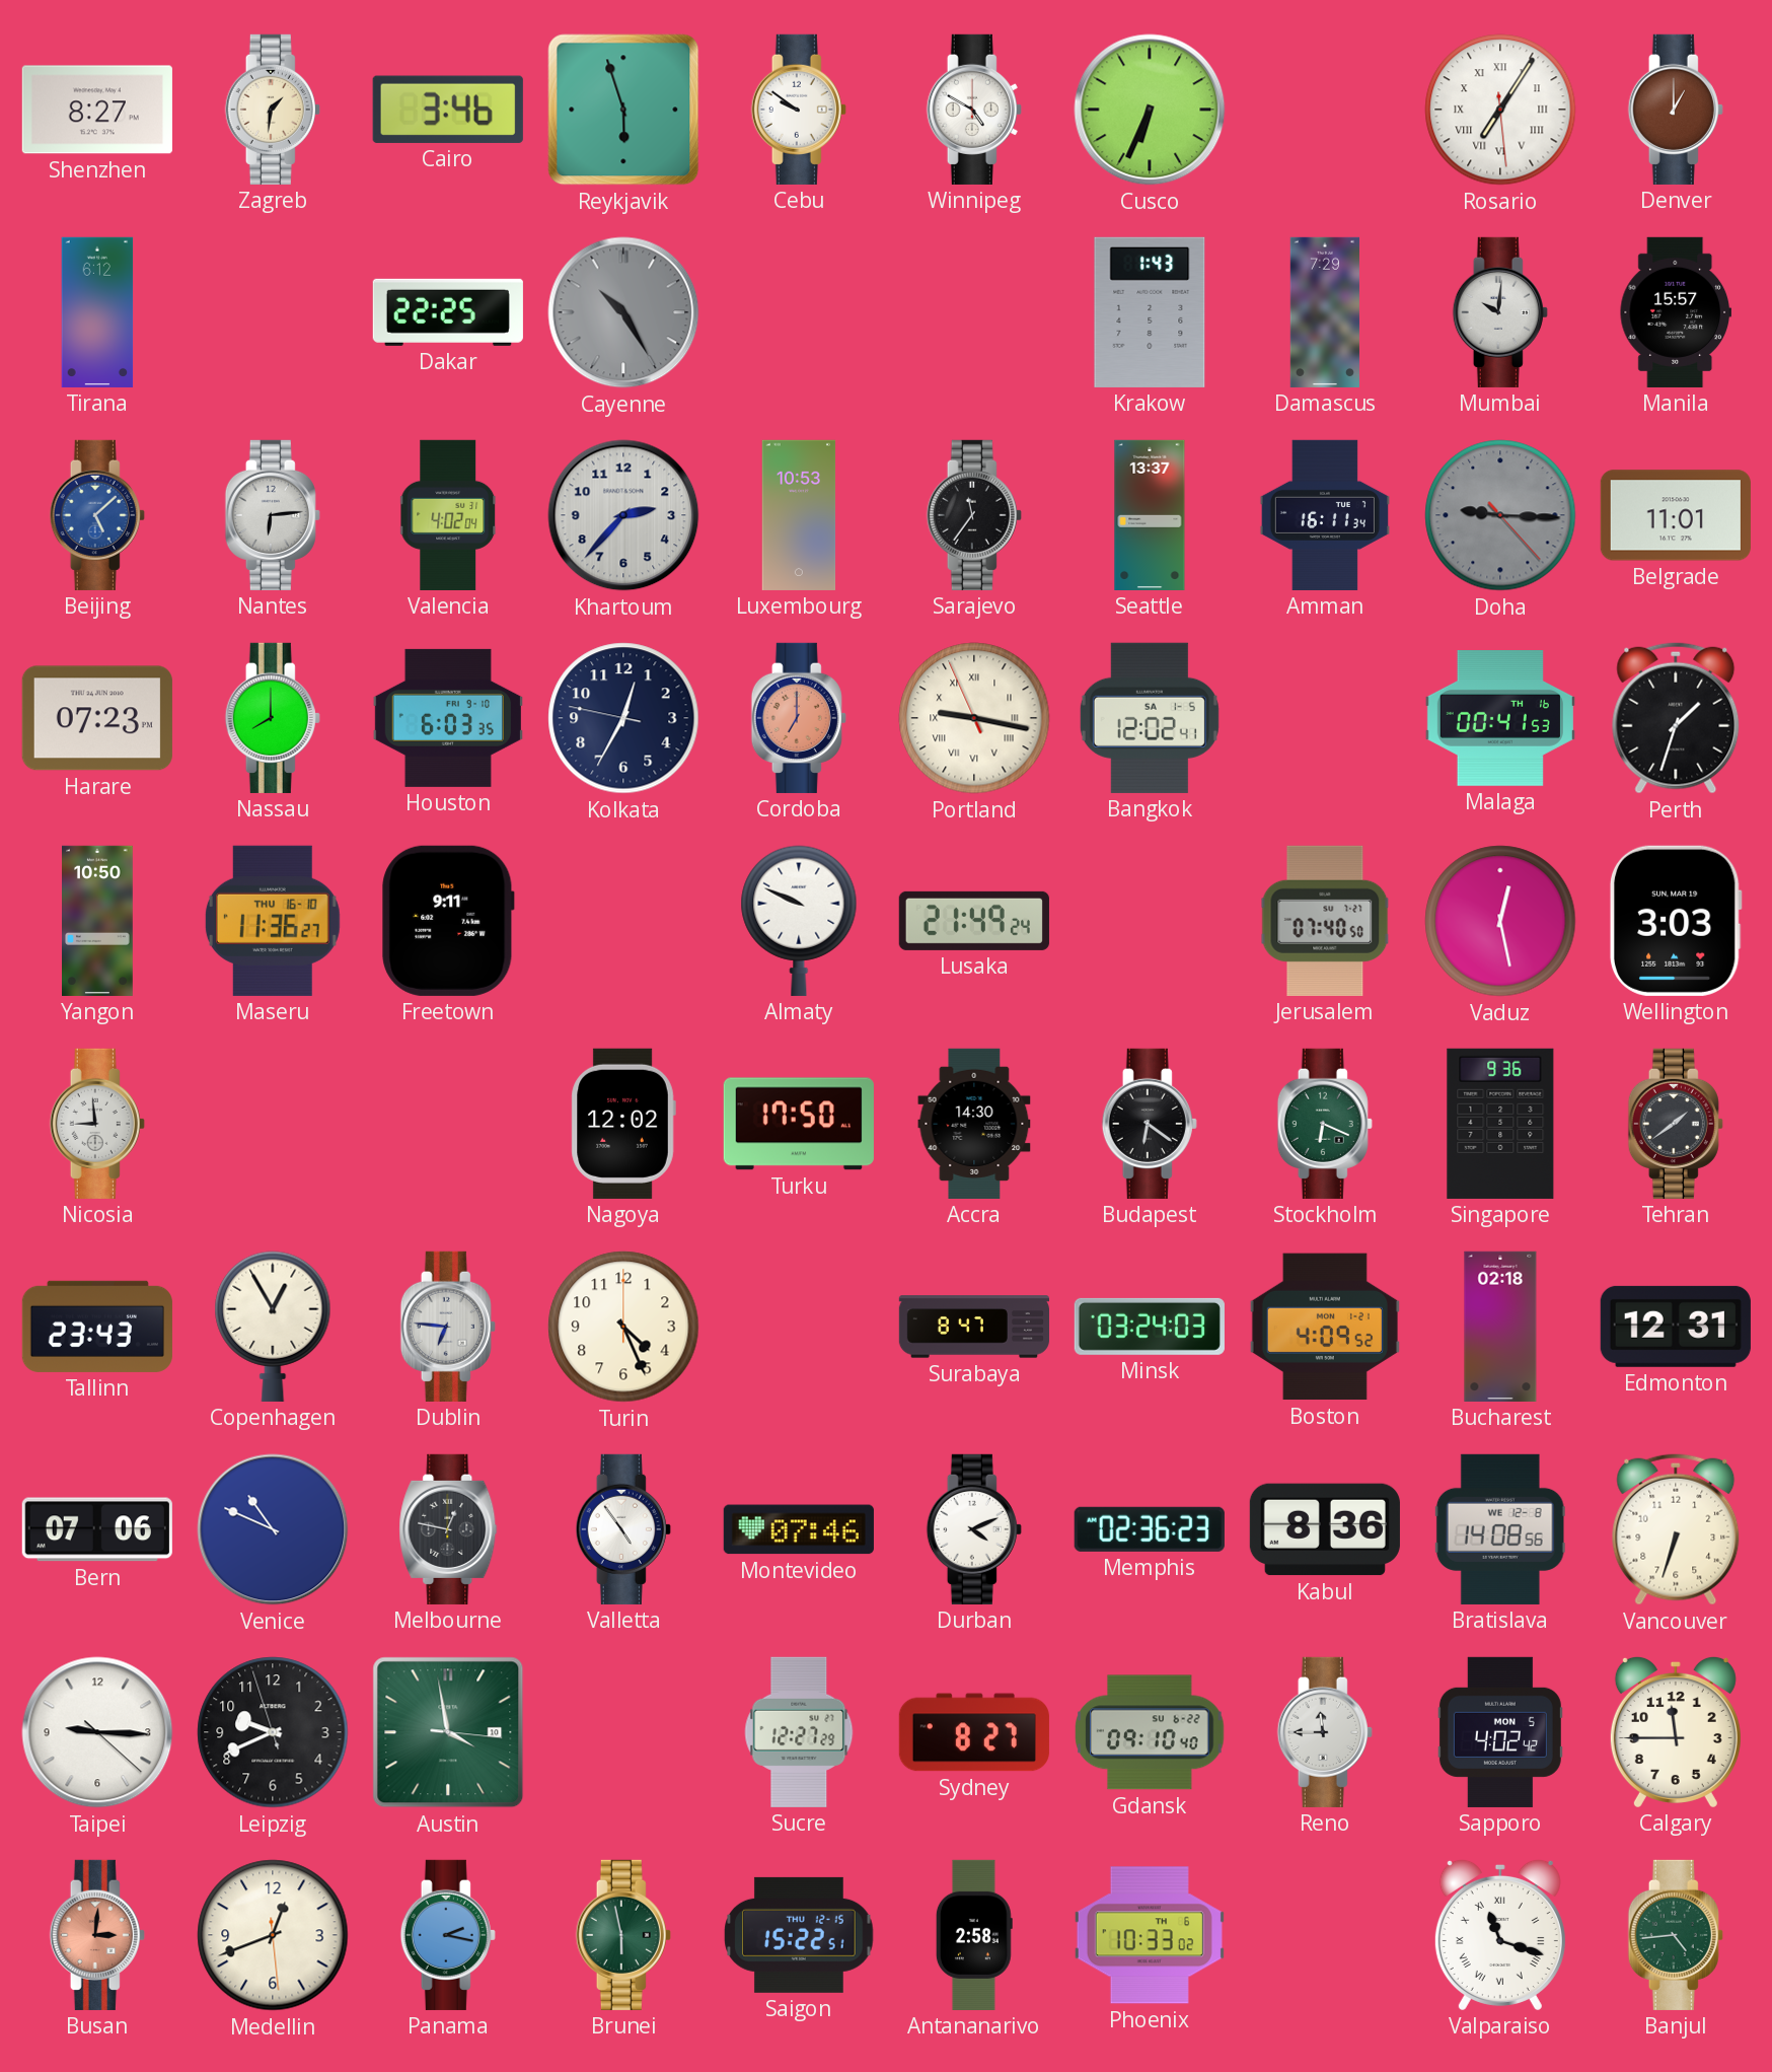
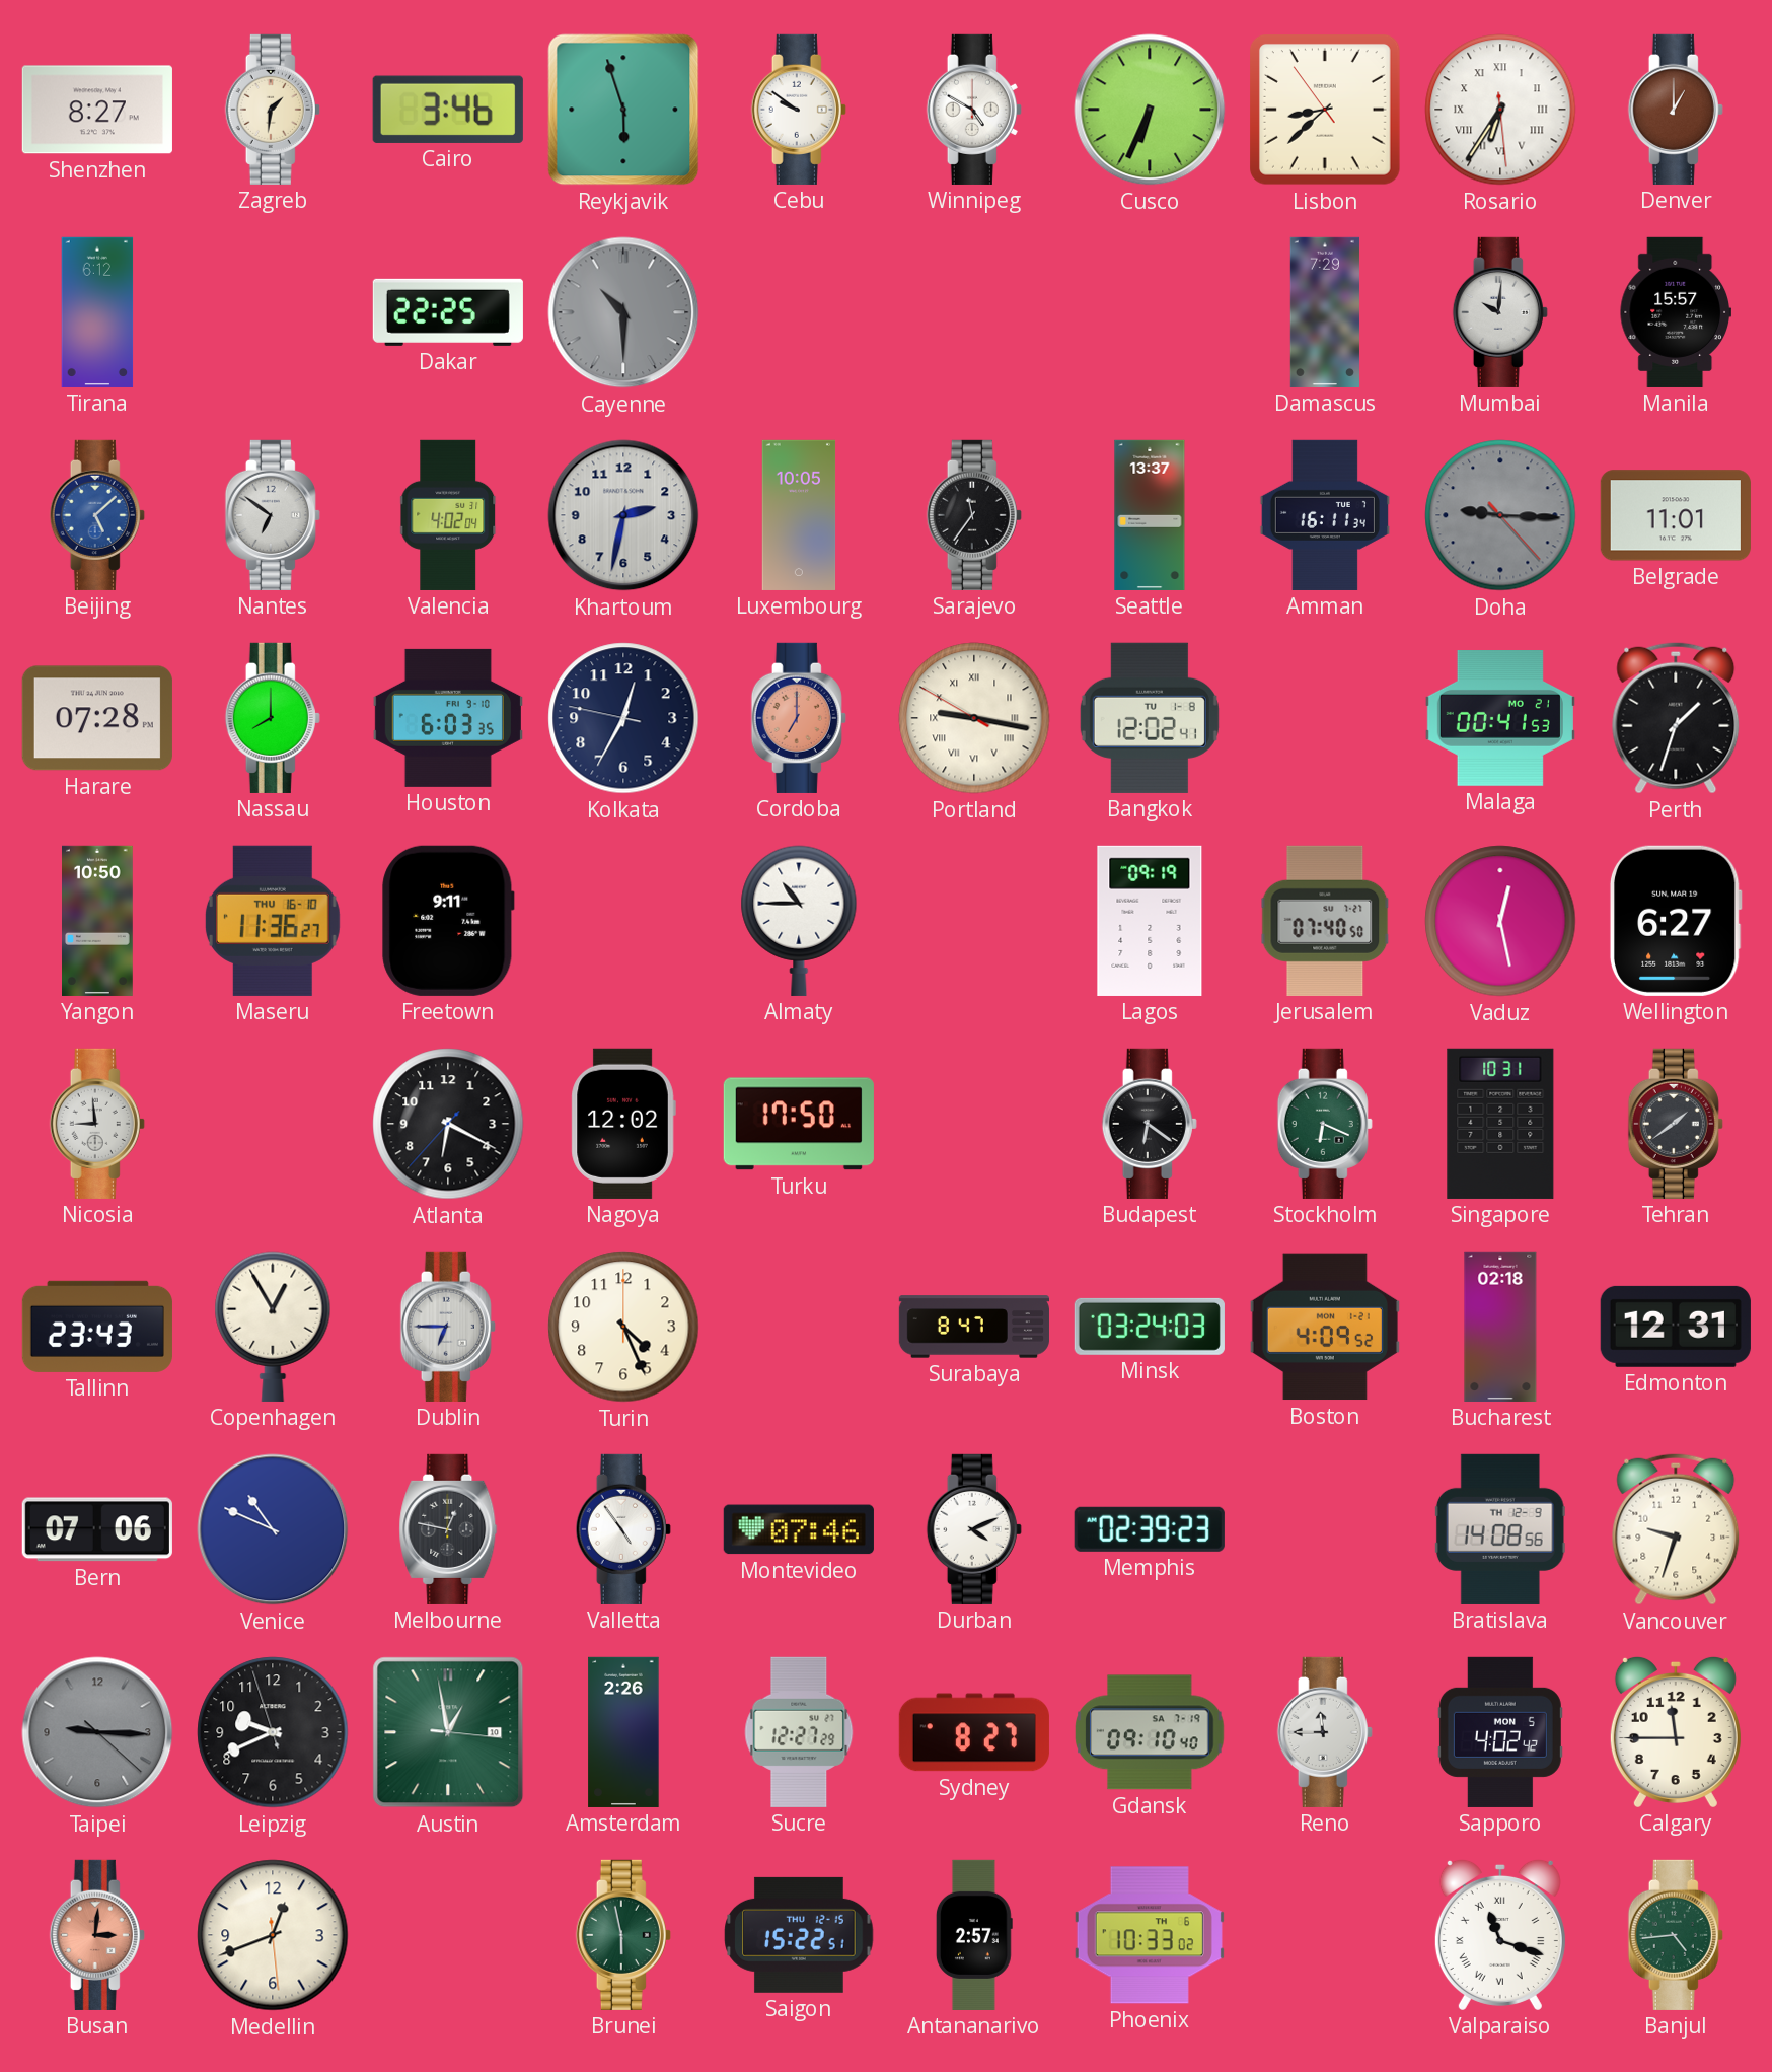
Lisbon: none -> 8:37
Rosario: 7:05 -> 6:35
Cayenne: 10:25 -> 10:30
Krakow: 1:43 -> none
Nantes: 6:14 -> 6:51
Khartoum: 2:37 -> 2:32
Luxembourg: 10:53 -> 10:05
Harare: 07:23 -> 07:28
Portland: 9:16:56 -> 9:16:50
Bangkok date: SA 1-5 -> TU 1-8
Malaga date: TH 16 -> MO 21
Almaty: 9:49 -> 10:45
Lusaka: 21:49 -> none
Lagos: none -> 09:19
Wellington: 3:03 -> 6:27
Atlanta: none -> 6:19
Accra: 14:30 -> none
Singapore: 9:36 -> 10:31
Dublin: 6:46 -> 6:45
Memphis: 02:36 -> 02:39
Kabul: 8:36 -> none
Bratislava date: WE 12-8 -> TH 12-9
Vancouver: 6:33 -> 9:33
Taipei dial: white -> grey
Austin: 3:58 -> 12:58
Amsterdam: none -> 2:26
Gdansk date: SU 6-22 -> SA 7-19
Panama: 2:17 -> none
Antananarivo: 2:58 -> 2:57
